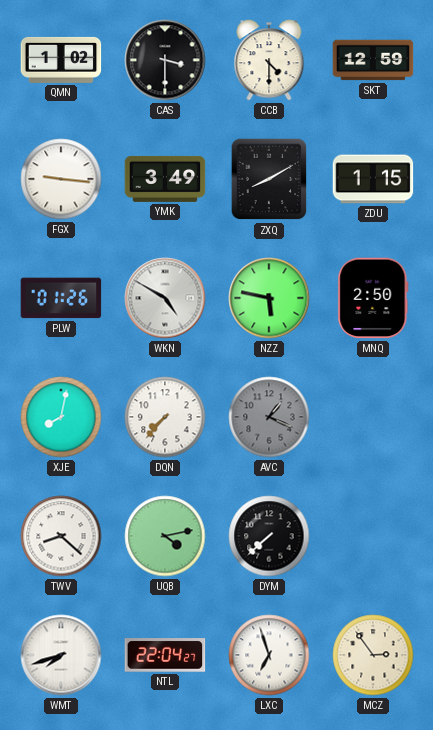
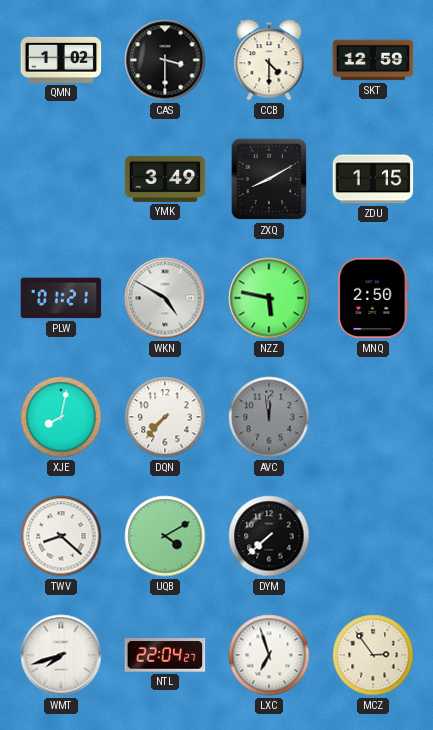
FGX: 9:16 -> none
PLW: 01:26 -> 01:21
AVC: 1:19 -> 11:59
UQB: 4:13 -> 4:10
